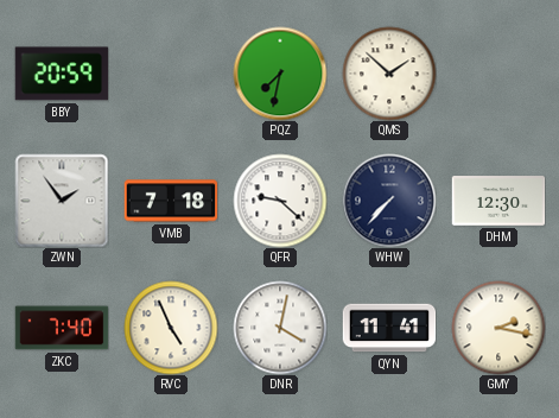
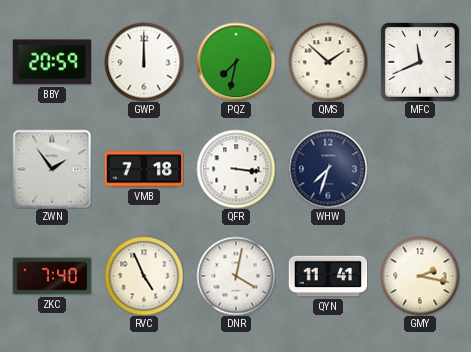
GWP: none -> 12:00
MFC: none -> 11:41
QFR: 9:22 -> 3:16
WHW: 7:37 -> 7:33
DHM: 12:30 -> none
